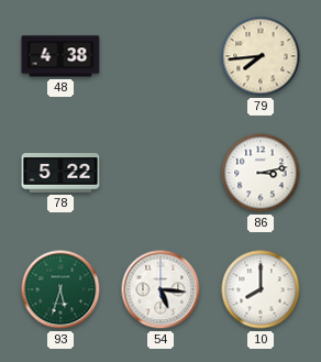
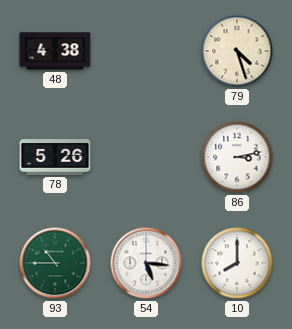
79: 7:44 -> 4:27
78: 5:22 -> 5:26
93: 5:33 -> 10:45
